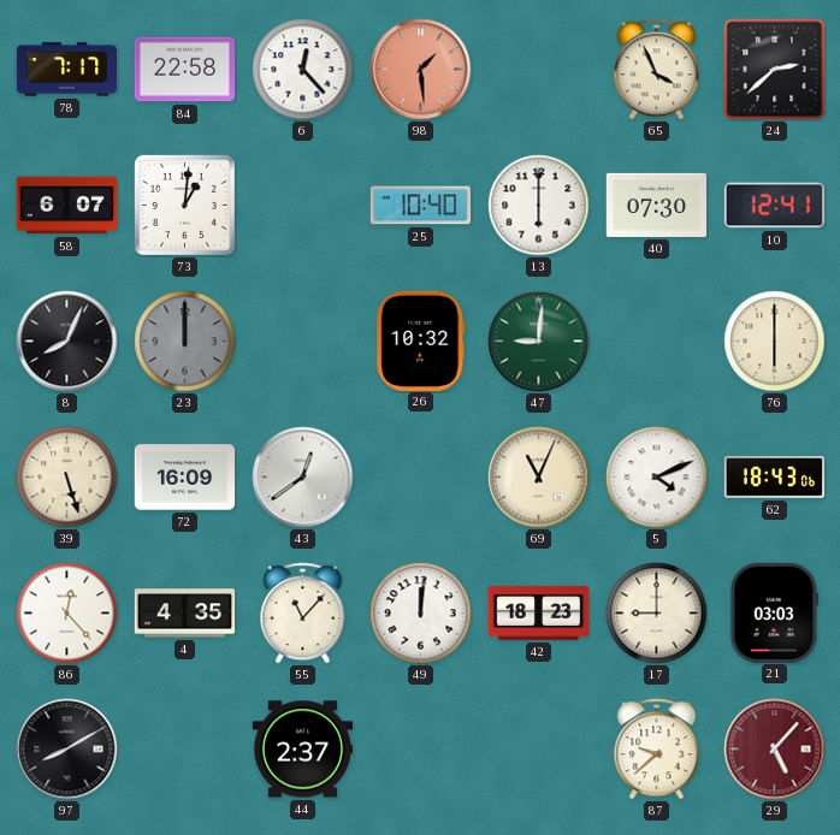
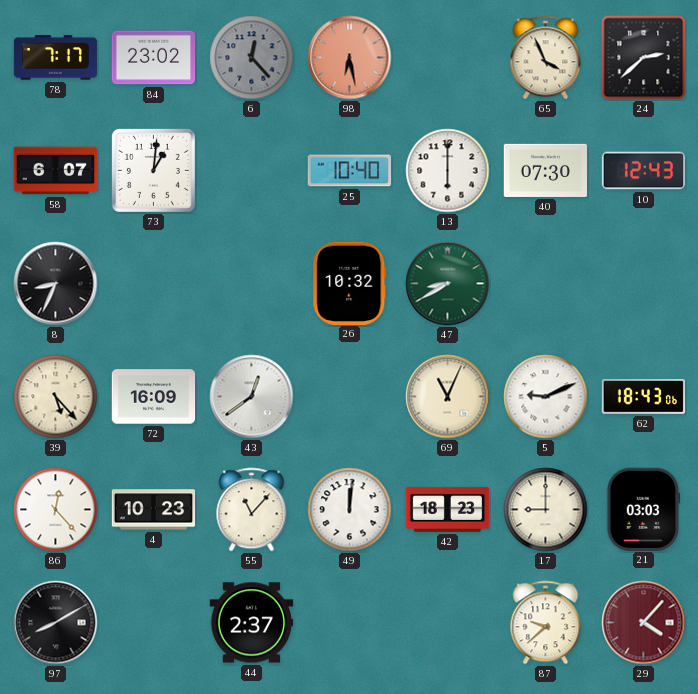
84: 22:58 -> 23:02
6 dial: white -> grey
98: 1:29 -> 6:28
10: 12:41 -> 12:43
8: 8:04 -> 8:34
23: 12:00 -> none
47: 9:01 -> 8:40
76: 6:00 -> none
39: 5:27 -> 5:23
5: 4:11 -> 9:11
4: 4:35 -> 10:23
29: 5:07 -> 4:07
